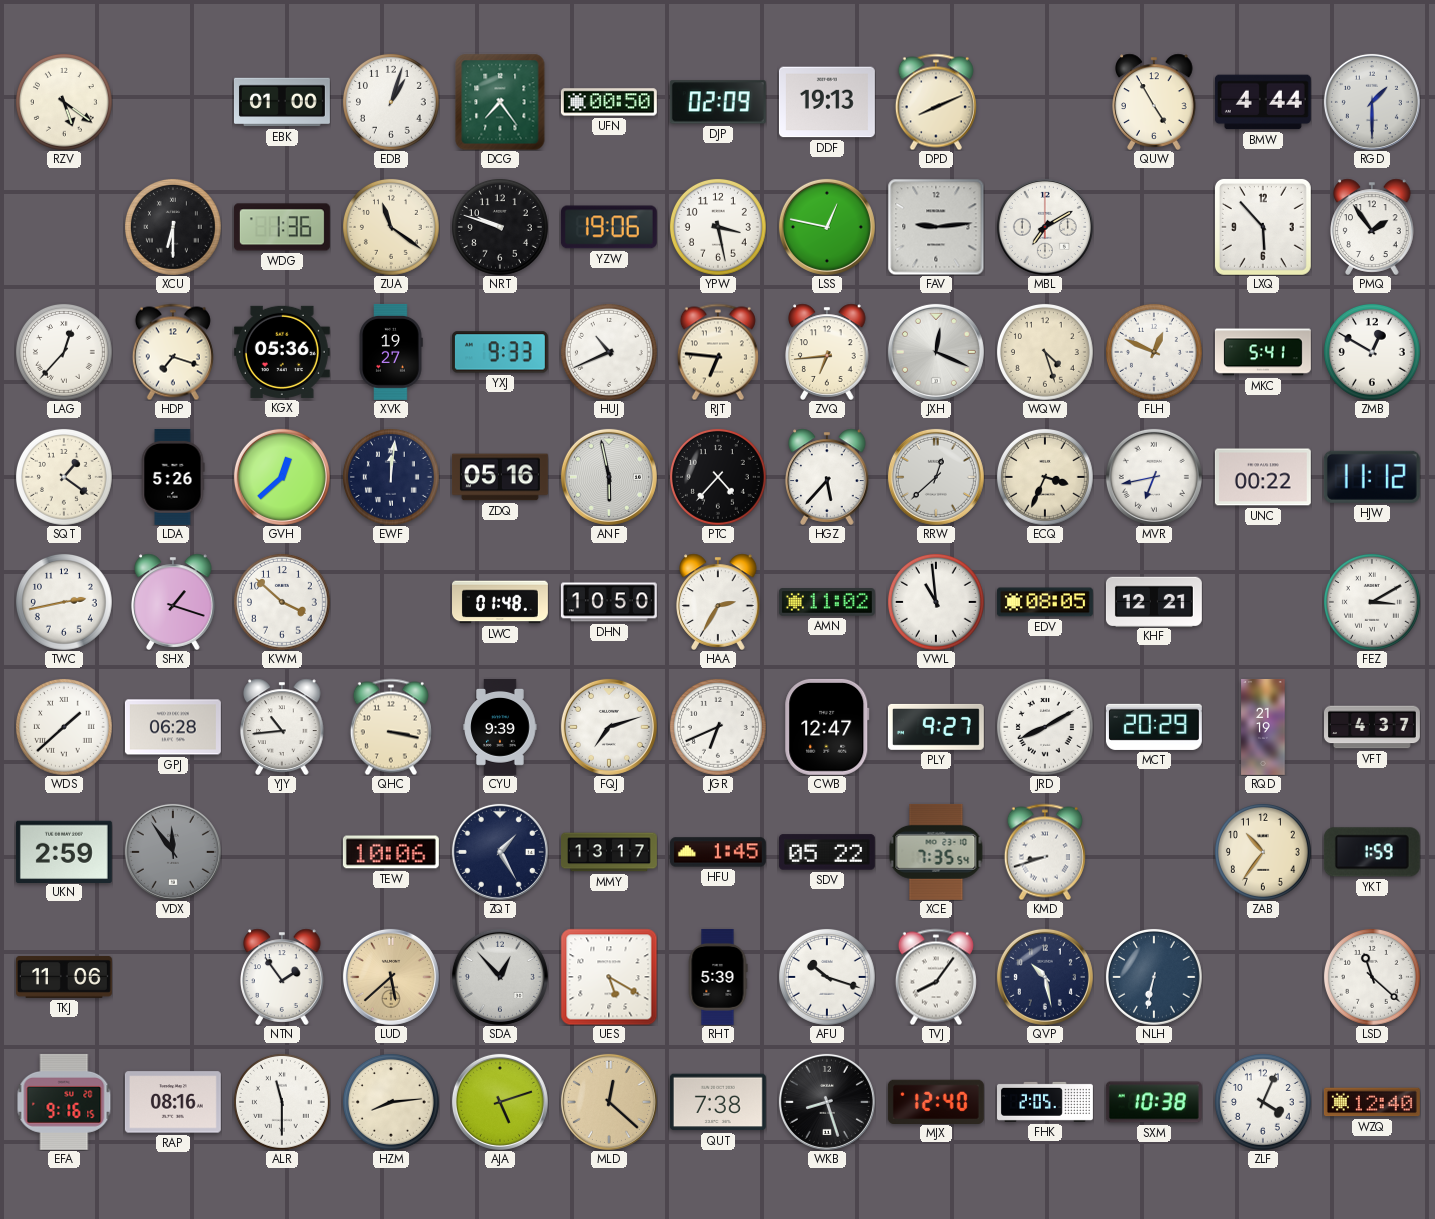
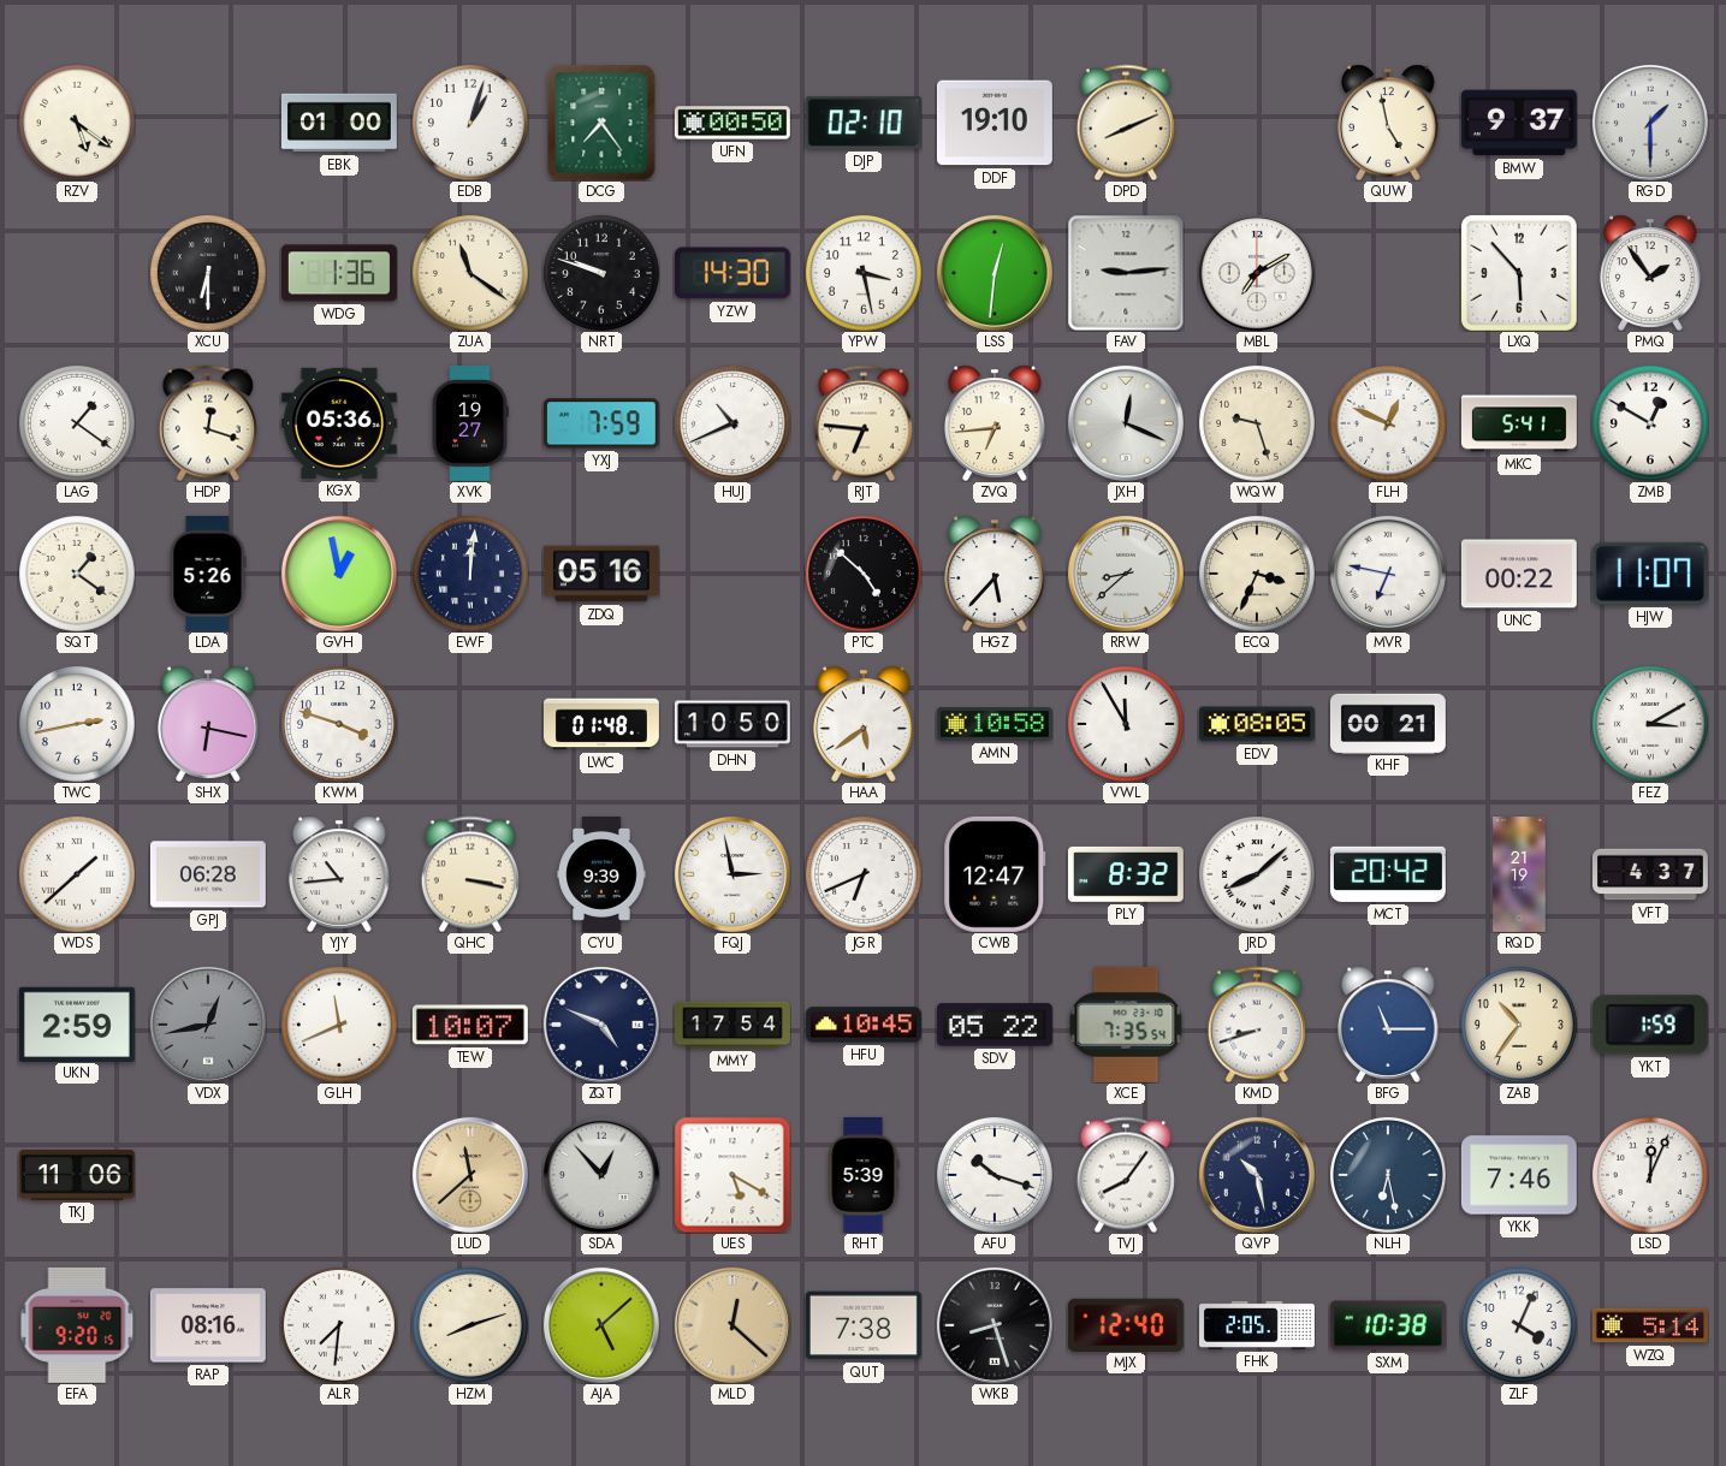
DJP: 02:09 -> 02:10
DDF: 19:13 -> 19:10
QUW: 4:55 -> 4:58
BMW: 4:44 -> 9:37
YZW: 19:06 -> 14:30
LSS: 12:47 -> 12:31
LAG: 12:37 -> 1:21
HDP: 7:18 -> 12:18
YXJ: 9:33 -> 7:59
WQW: 4:27 -> 9:27
GVH: 12:38 -> 12:58
ANF: 5:58 -> none
PTC: 4:37 -> 4:52
RRW: 12:38 -> 8:38
MVR: 6:43 -> 6:47
HJW: 11:12 -> 11:07
SHX: 1:18 -> 6:17
KWM: 3:52 -> 3:48
HAA: 2:35 -> 5:39
AMN: 11:02 -> 10:58
VWL: 10:59 -> 11:55
KHF: 12:21 -> 00:21
FQJ: 7:12 -> 2:58
PLY: 9:27 -> 8:32
JRD: 8:10 -> 8:08
MCT: 20:29 -> 20:42
VDX: 11:54 -> 12:43
GLH: none -> 11:41
TEW: 10:06 -> 10:07
ZQT: 1:25 -> 4:49
MMY: 13:17 -> 17:54
HFU: 1:45 -> 10:45
BFG: none -> 11:15
NTN: 1:54 -> none
LUD: 5:38 -> 11:38
NLH: 6:32 -> 6:28
YKK: none -> 7:46
LSD: 11:22 -> 12:04
EFA: 9:16 -> 9:20
ALR: 11:30 -> 7:31
HZM: 8:14 -> 8:12
AJA: 5:12 -> 5:08
WZQ: 12:40 -> 5:14
